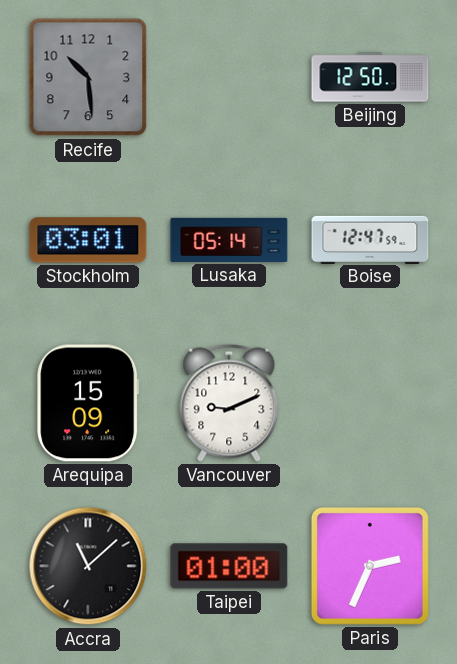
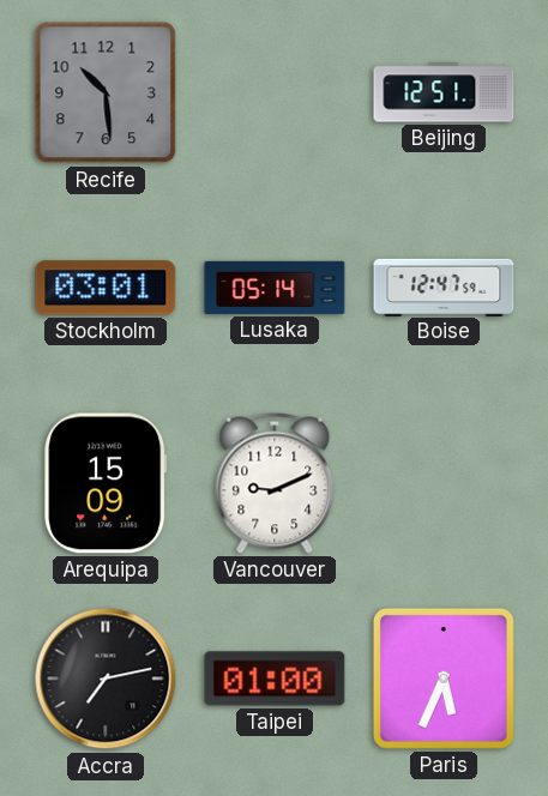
Beijing: 12:50 -> 12:51
Accra: 11:08 -> 7:13
Paris: 2:34 -> 5:34
